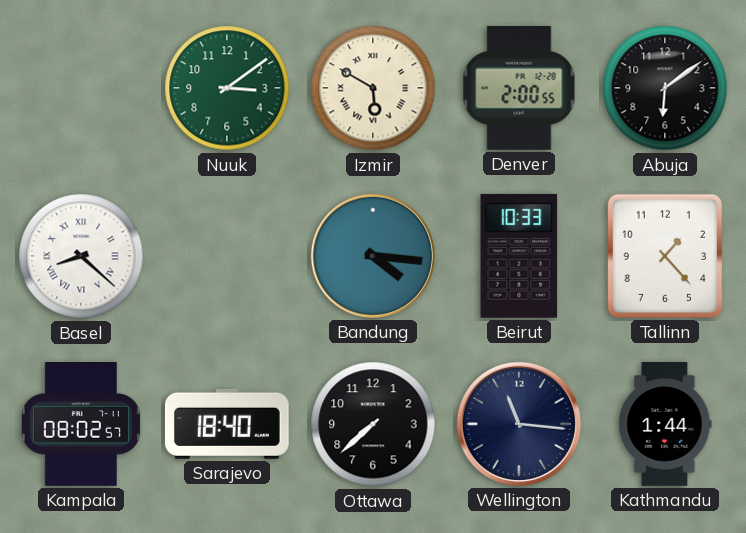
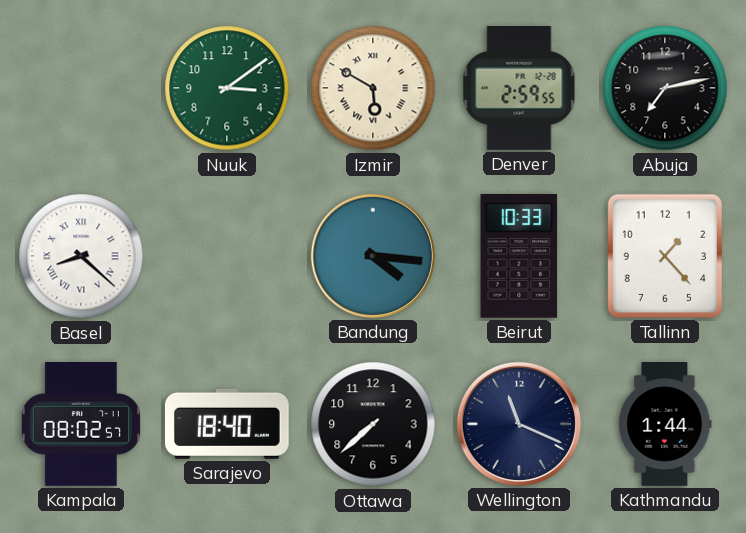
Denver: 2:00 -> 2:59
Abuja: 6:09 -> 7:13
Wellington: 11:16 -> 11:19
